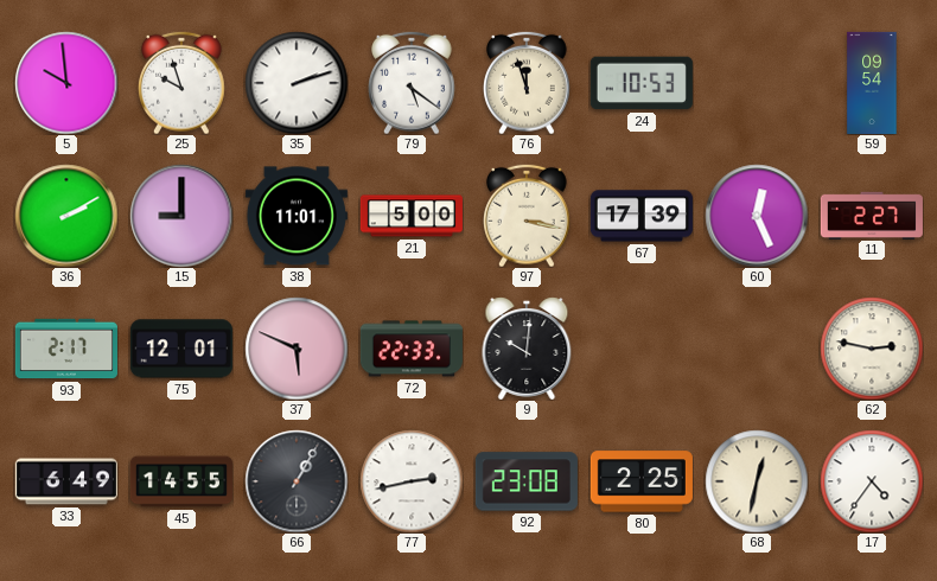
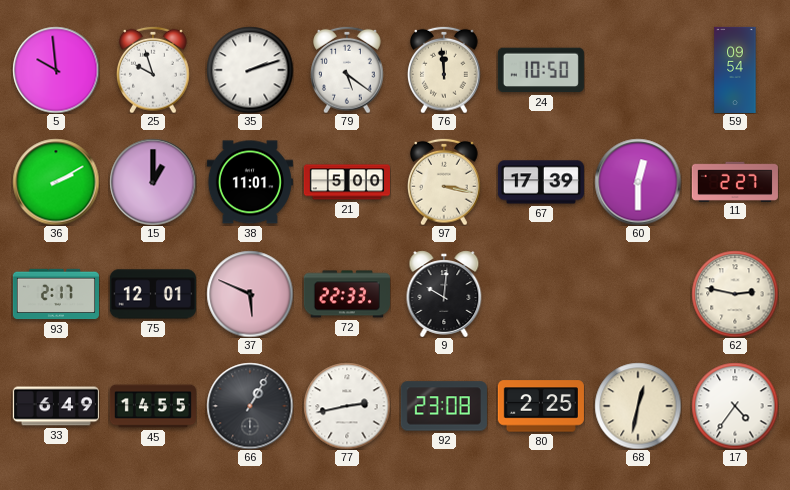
76: 11:57 -> 11:59
24: 10:53 -> 10:50
15: 9:00 -> 1:00
60: 12:26 -> 12:30
